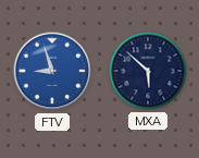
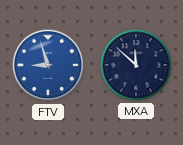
MXA: 5:52 -> 11:52
